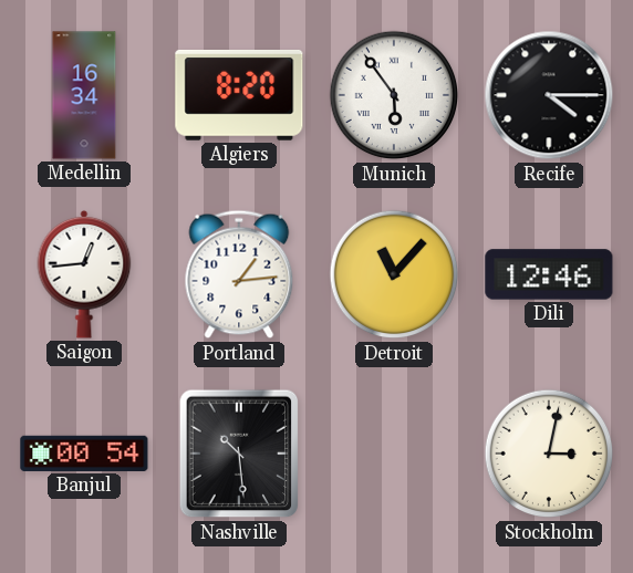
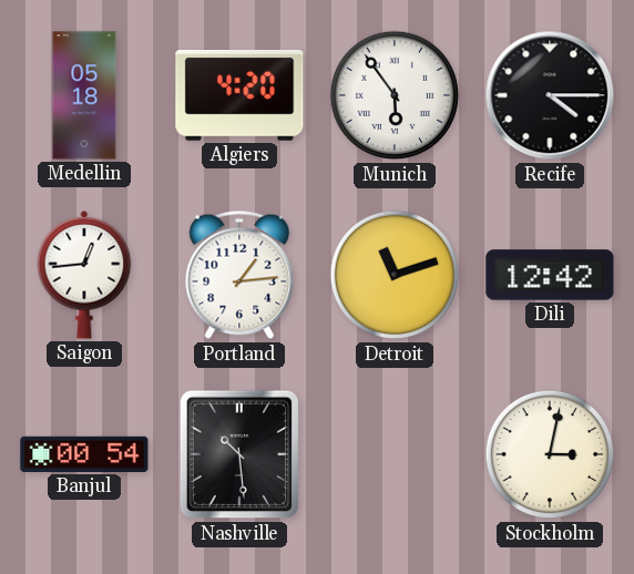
Medellin: 16:34 -> 05:18
Algiers: 8:20 -> 4:20
Detroit: 11:07 -> 11:12
Dili: 12:46 -> 12:42
